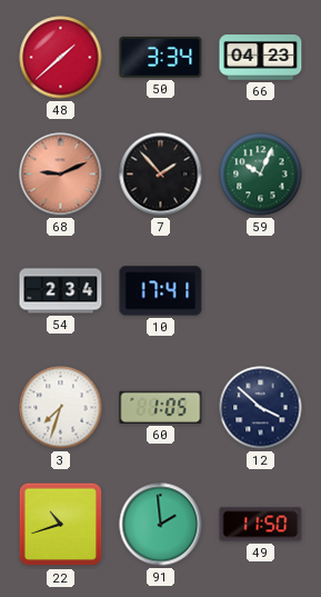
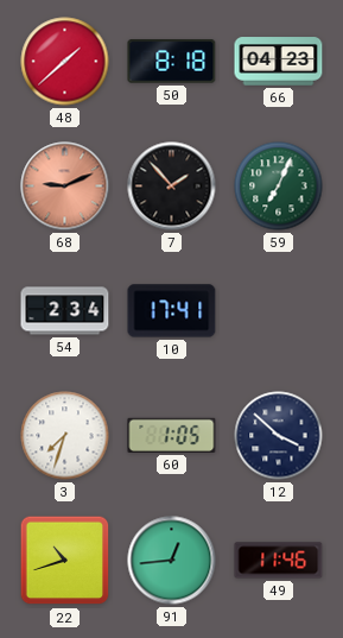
50: 3:34 -> 8:18
59: 10:04 -> 7:04
91: 1:59 -> 12:44
49: 11:50 -> 11:46
